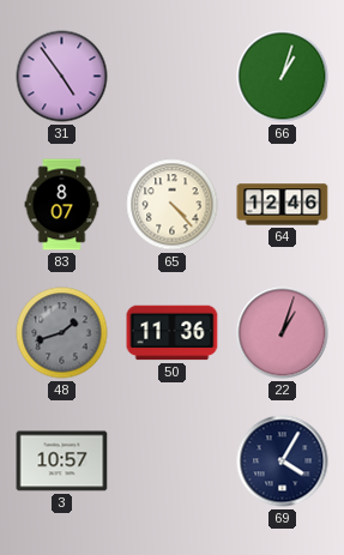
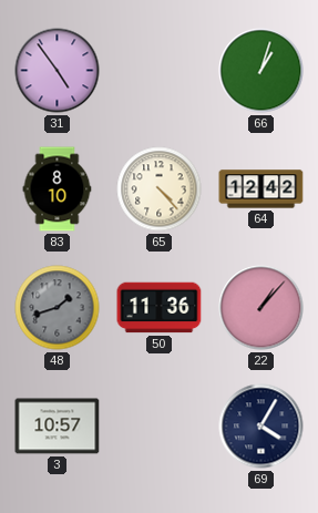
83: 8:07 -> 8:10
64: 12:46 -> 12:42
22: 1:03 -> 1:07
